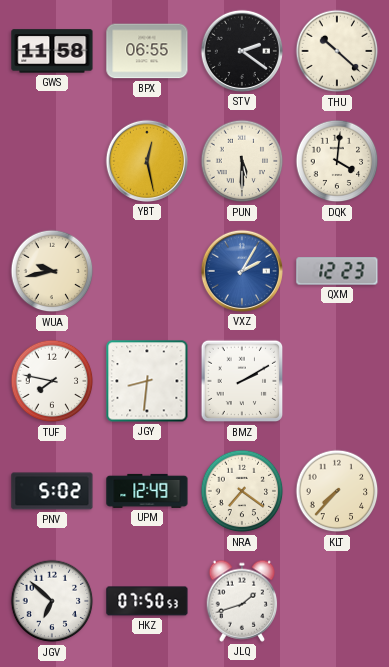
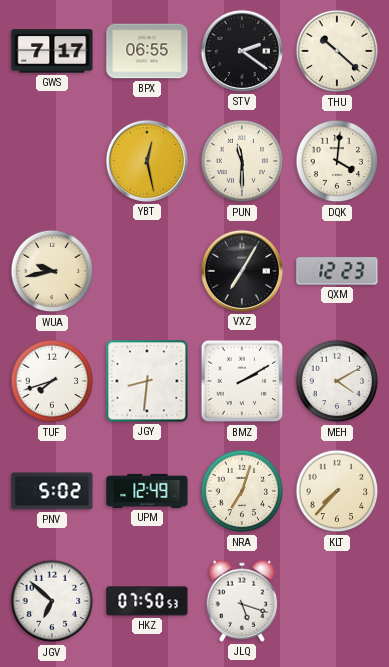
GWS: 11:58 -> 7:17
PUN: 5:30 -> 11:30
VXZ: 2:05 -> 7:05
VXZ dial: blue -> black
TUF: 7:47 -> 7:42
MEH: none -> 4:10
NRA: 7:21 -> 7:03
JLQ: 1:42 -> 5:18
